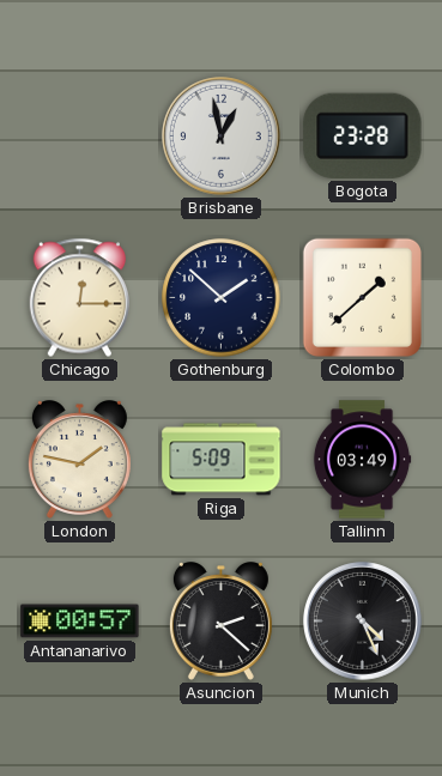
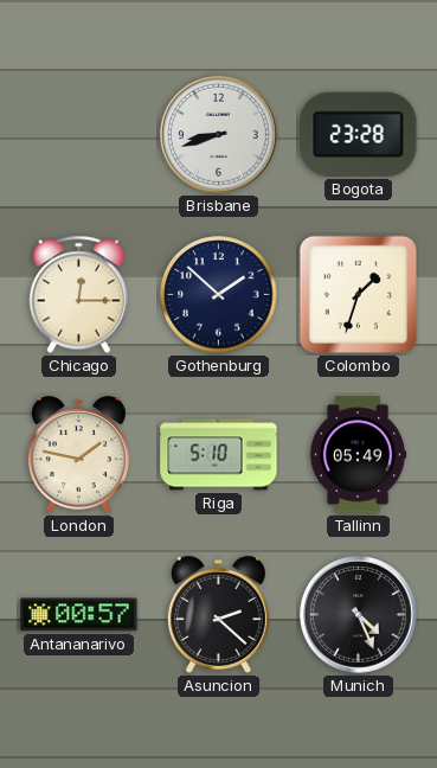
Brisbane: 12:58 -> 8:42
Colombo: 1:38 -> 1:33
Riga: 5:09 -> 5:10
Tallinn: 03:49 -> 05:49
